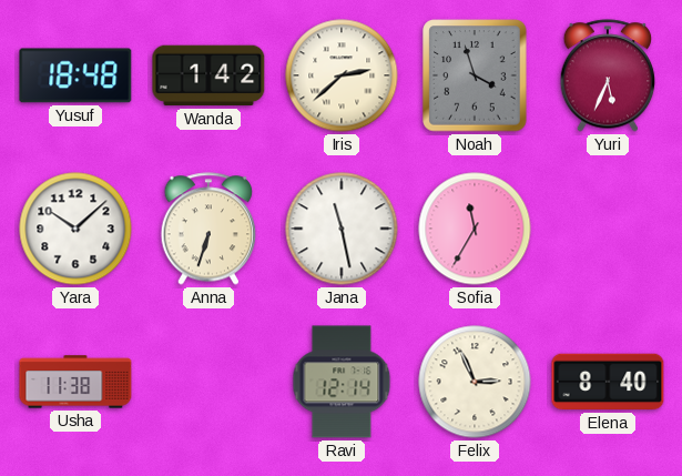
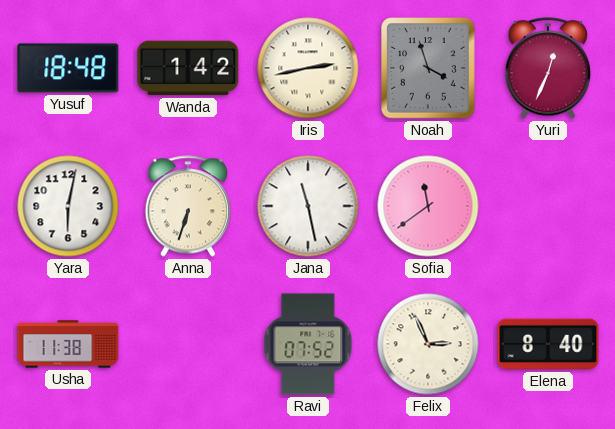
Iris: 2:38 -> 2:43
Yuri: 5:34 -> 12:34
Yara: 10:08 -> 6:02
Sofia: 11:35 -> 11:39
Ravi: 12:14 -> 07:52
